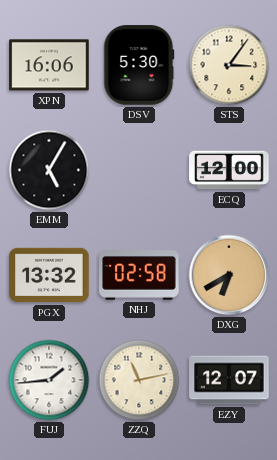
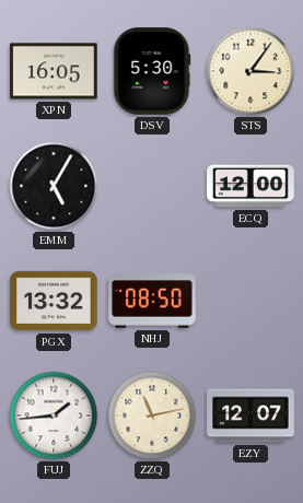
XPN: 16:06 -> 16:05
NHJ: 02:58 -> 08:50
DXG: 6:40 -> none
